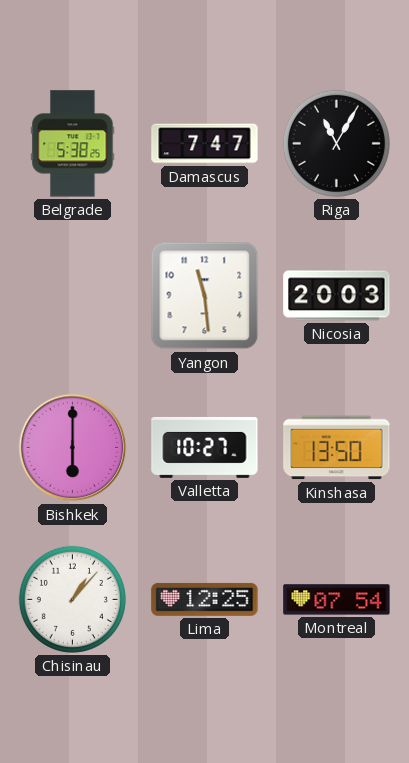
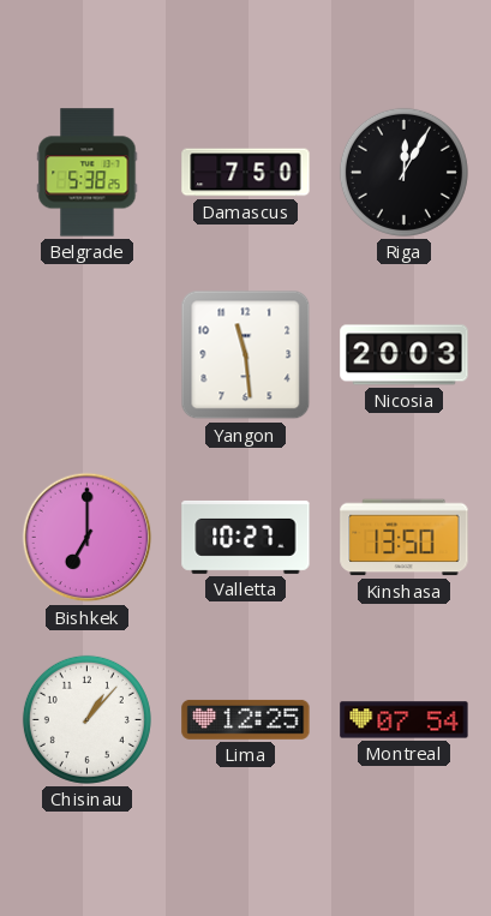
Damascus: 7:47 -> 7:50
Riga: 11:05 -> 12:05
Bishkek: 6:00 -> 7:00
